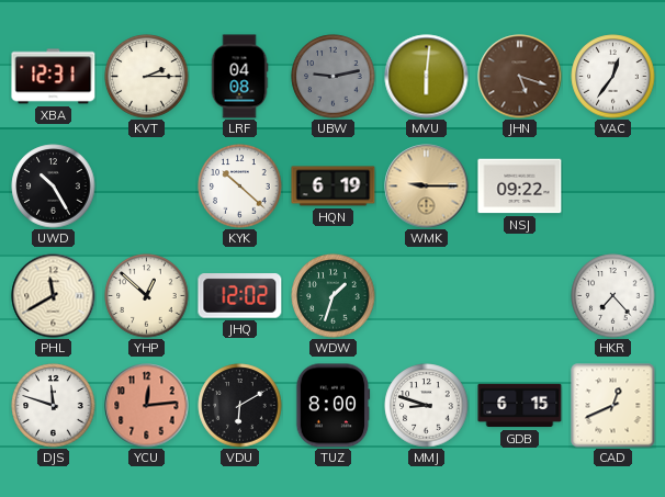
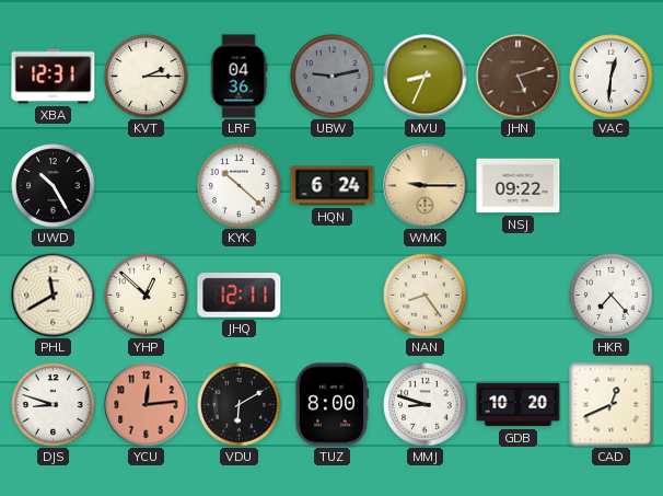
LRF: 04:08 -> 04:36
MVU: 6:01 -> 8:34
JHN: 5:18 -> 5:12
VAC: 12:36 -> 12:31
HQN: 6:19 -> 6:24
JHQ: 12:02 -> 12:11
WDW: 1:33 -> none
NAN: none -> 8:24
DJS: 11:48 -> 8:48
GDB: 6:15 -> 10:20
